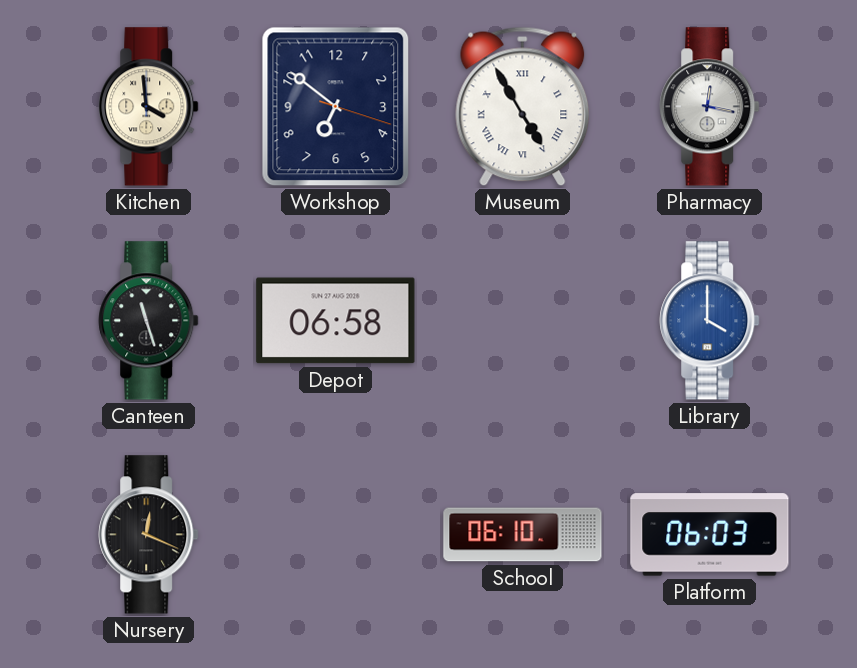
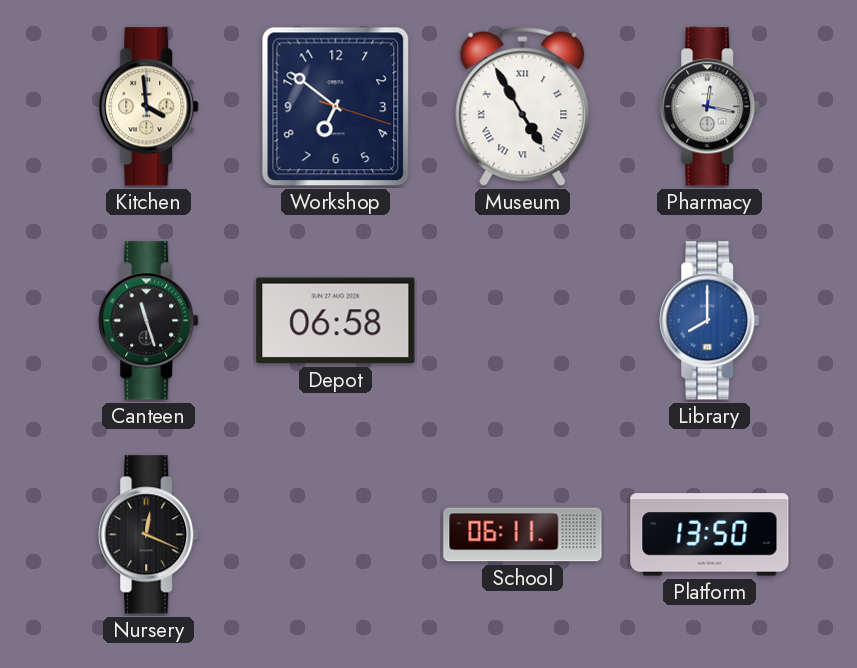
Library: 4:00 -> 8:00
School: 06:10 -> 06:11
Platform: 06:03 -> 13:50
